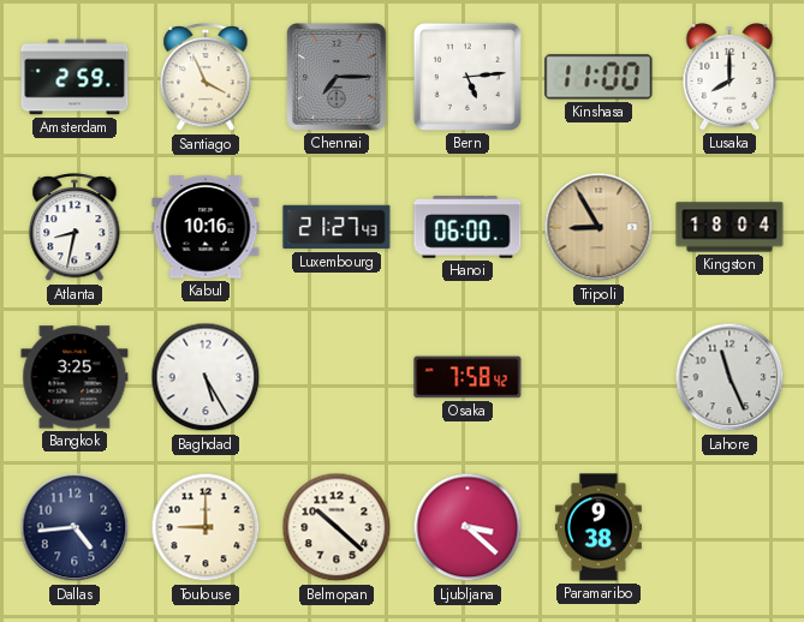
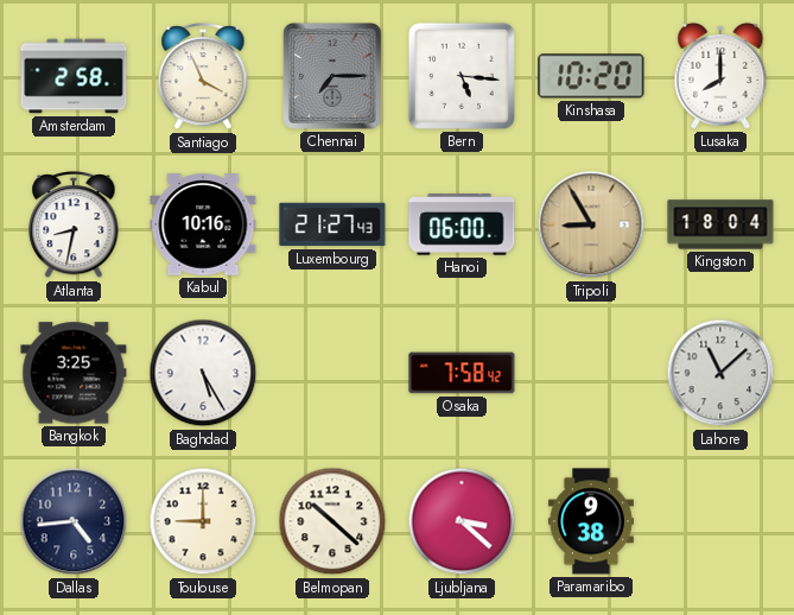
Amsterdam: 2:59 -> 2:58
Bern: 5:14 -> 5:16
Kinshasa: 11:00 -> 10:20
Lahore: 11:26 -> 11:08
